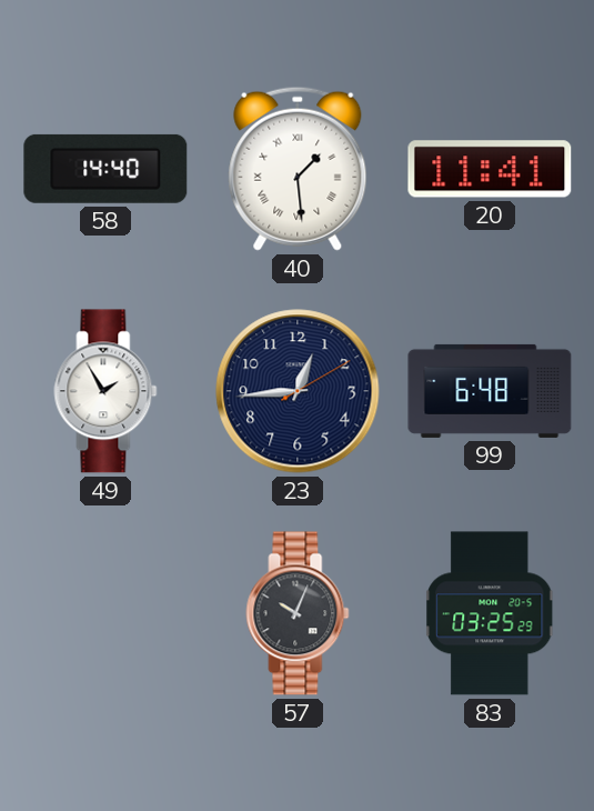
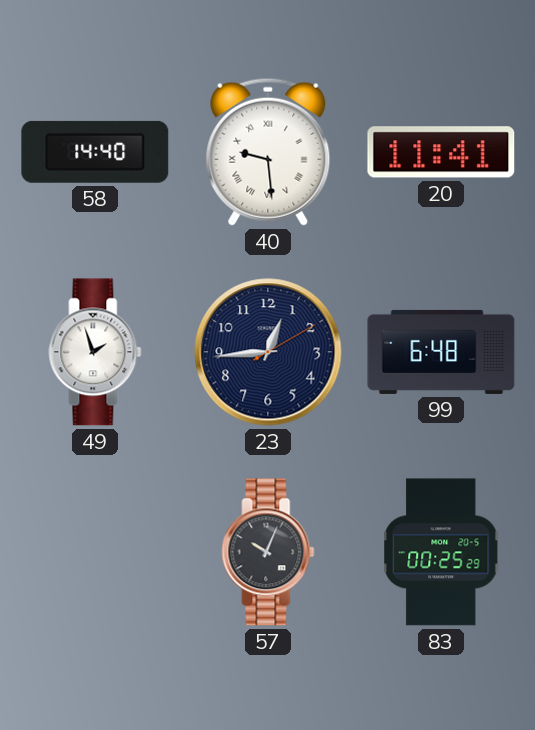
40: 1:29 -> 9:29
49: 1:55 -> 1:57
83: 03:25 -> 00:25
